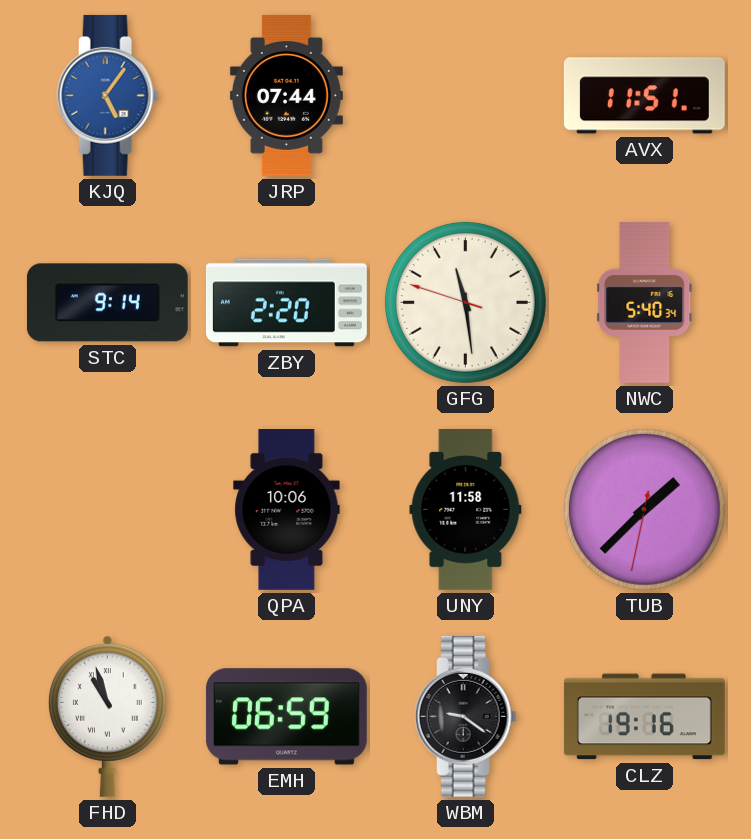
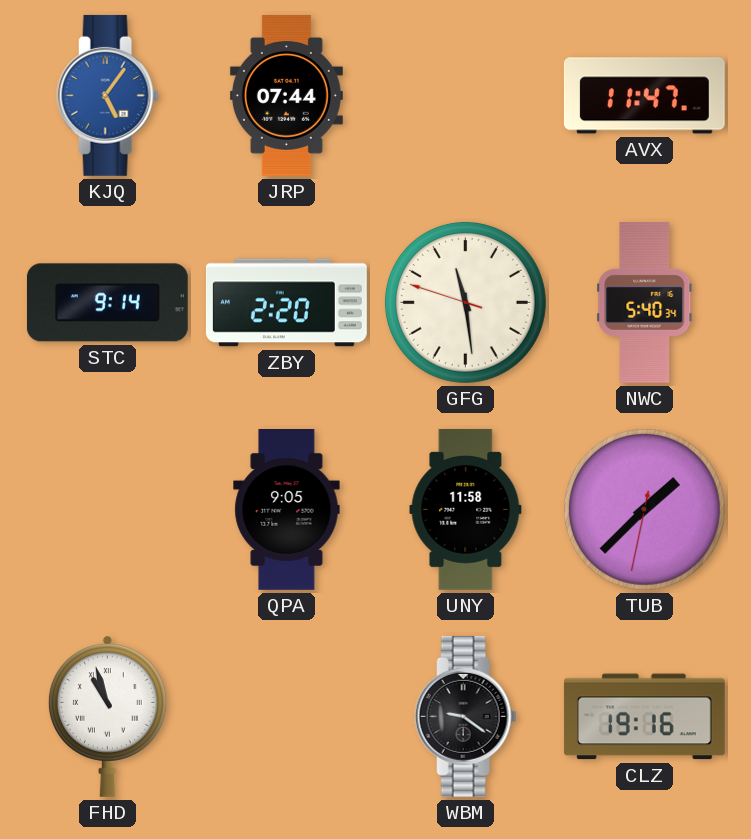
AVX: 11:51 -> 11:47
QPA: 10:06 -> 9:05
EMH: 06:59 -> none
